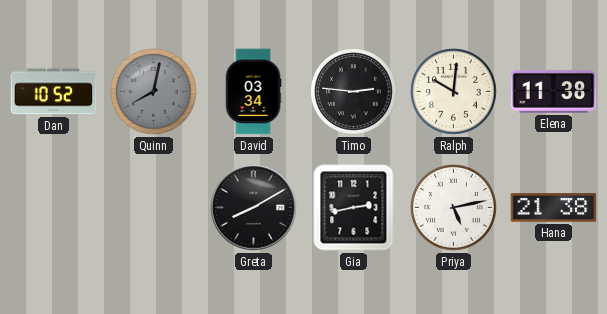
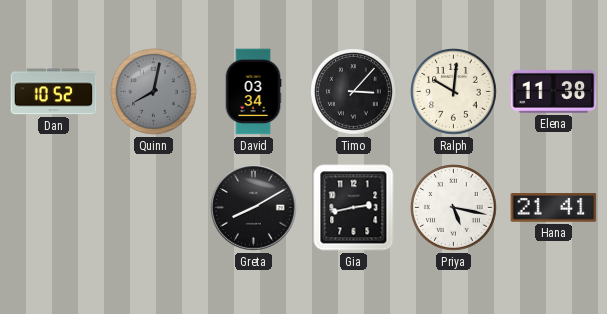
Timo: 2:46 -> 3:07
Priya: 5:13 -> 5:17
Hana: 21:38 -> 21:41
